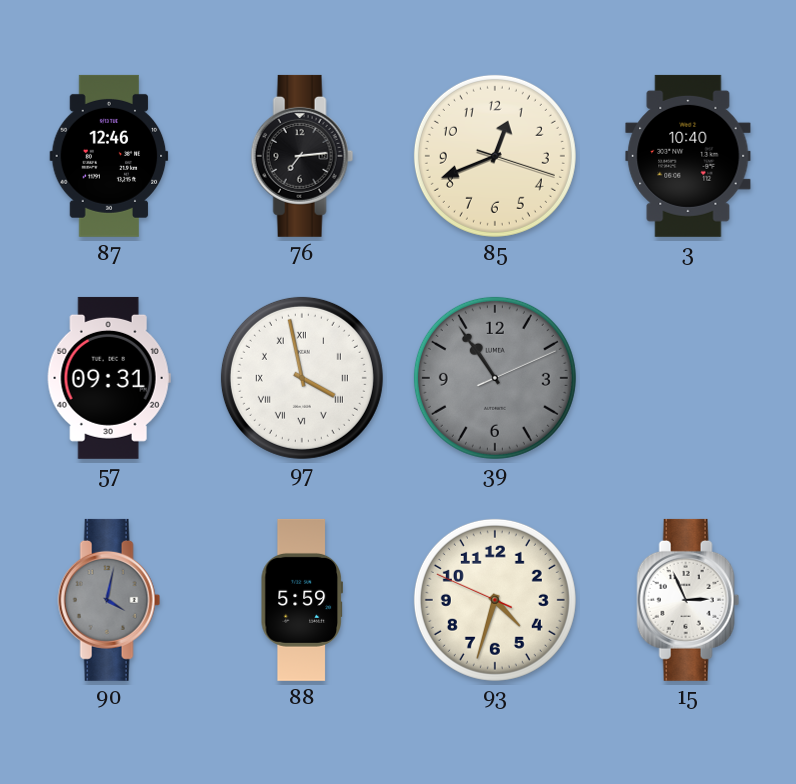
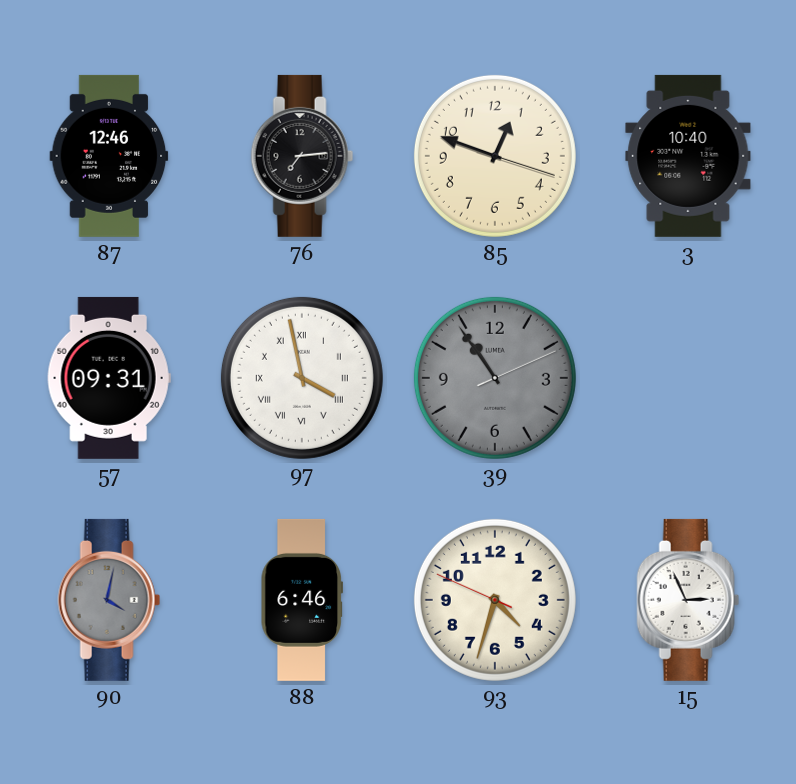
85: 12:41 -> 12:48
88: 5:59 -> 6:46
